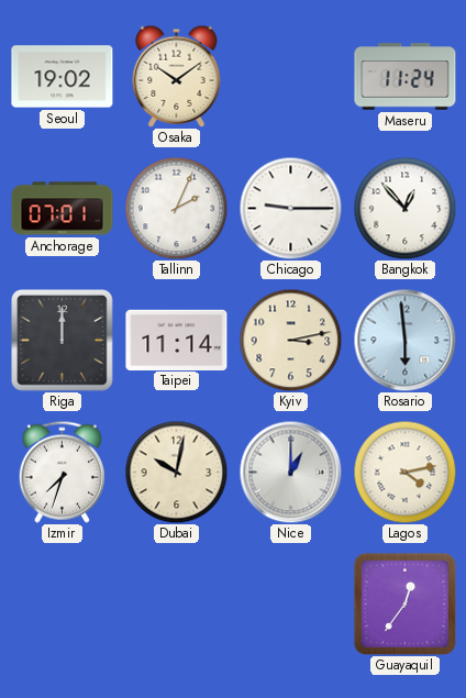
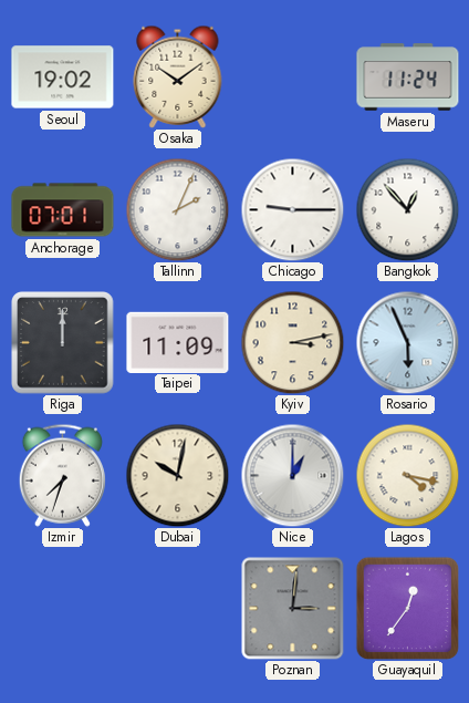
Taipei: 11:14 -> 11:09
Rosario: 5:59 -> 5:56
Lagos: 4:13 -> 4:17
Poznan: none -> 3:01
